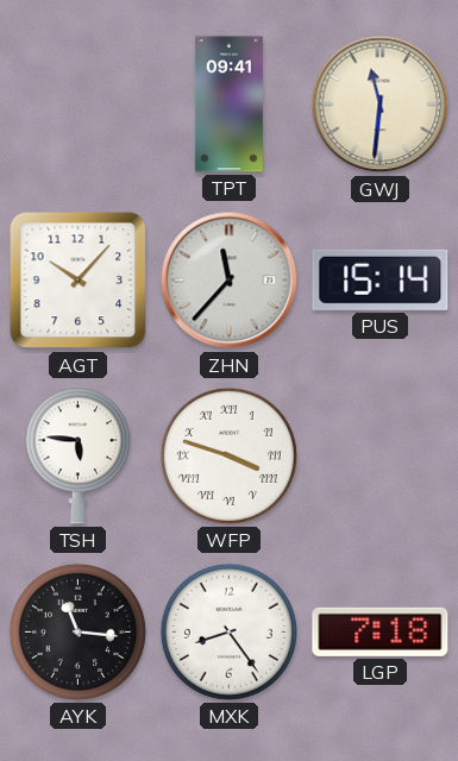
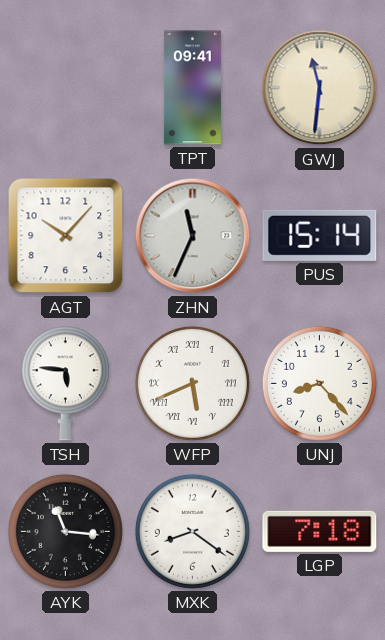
ZHN: 11:37 -> 11:34
WFP: 3:48 -> 5:41
UNJ: none -> 8:23
MXK: 8:24 -> 8:21
